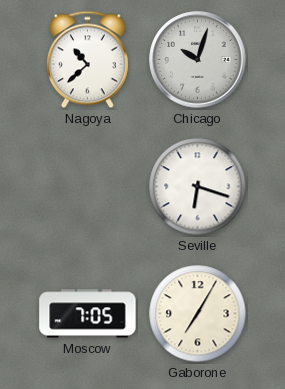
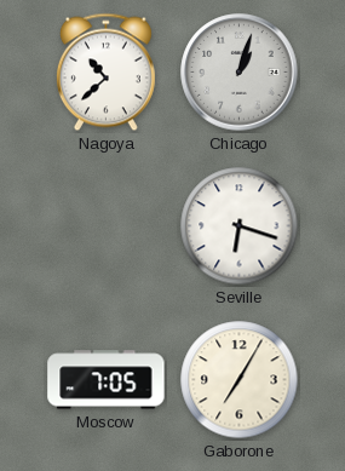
Chicago: 10:03 -> 1:03
